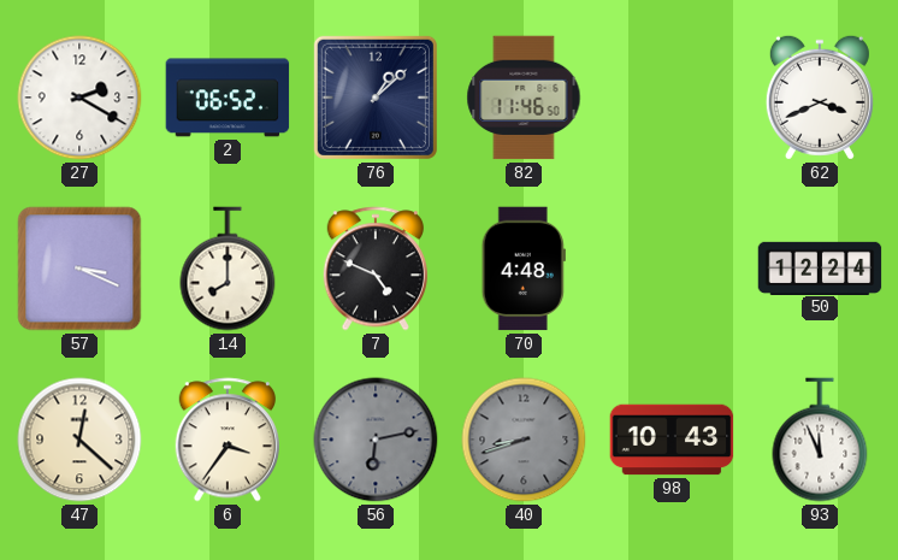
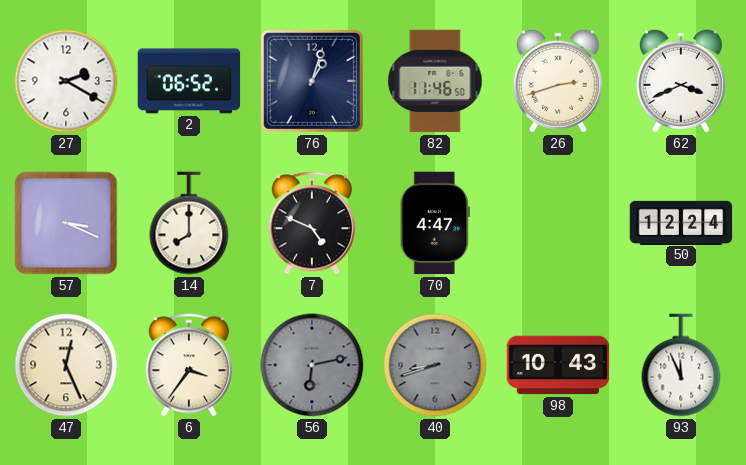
76: 1:08 -> 1:03
26: none -> 2:42
70: 4:48 -> 4:47
47: 12:22 -> 12:26
